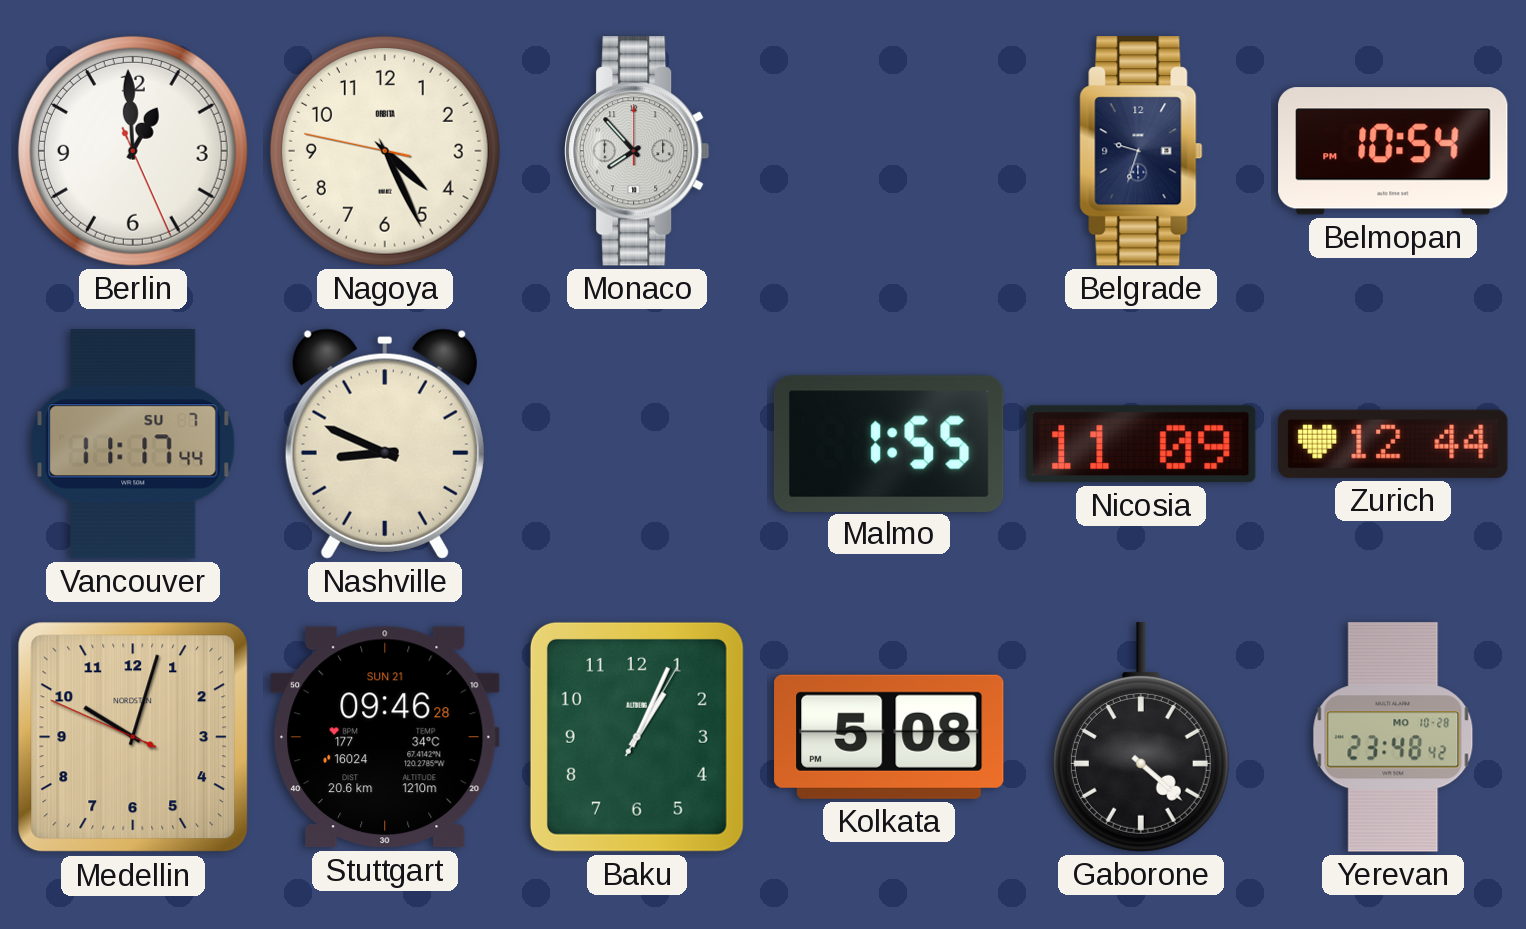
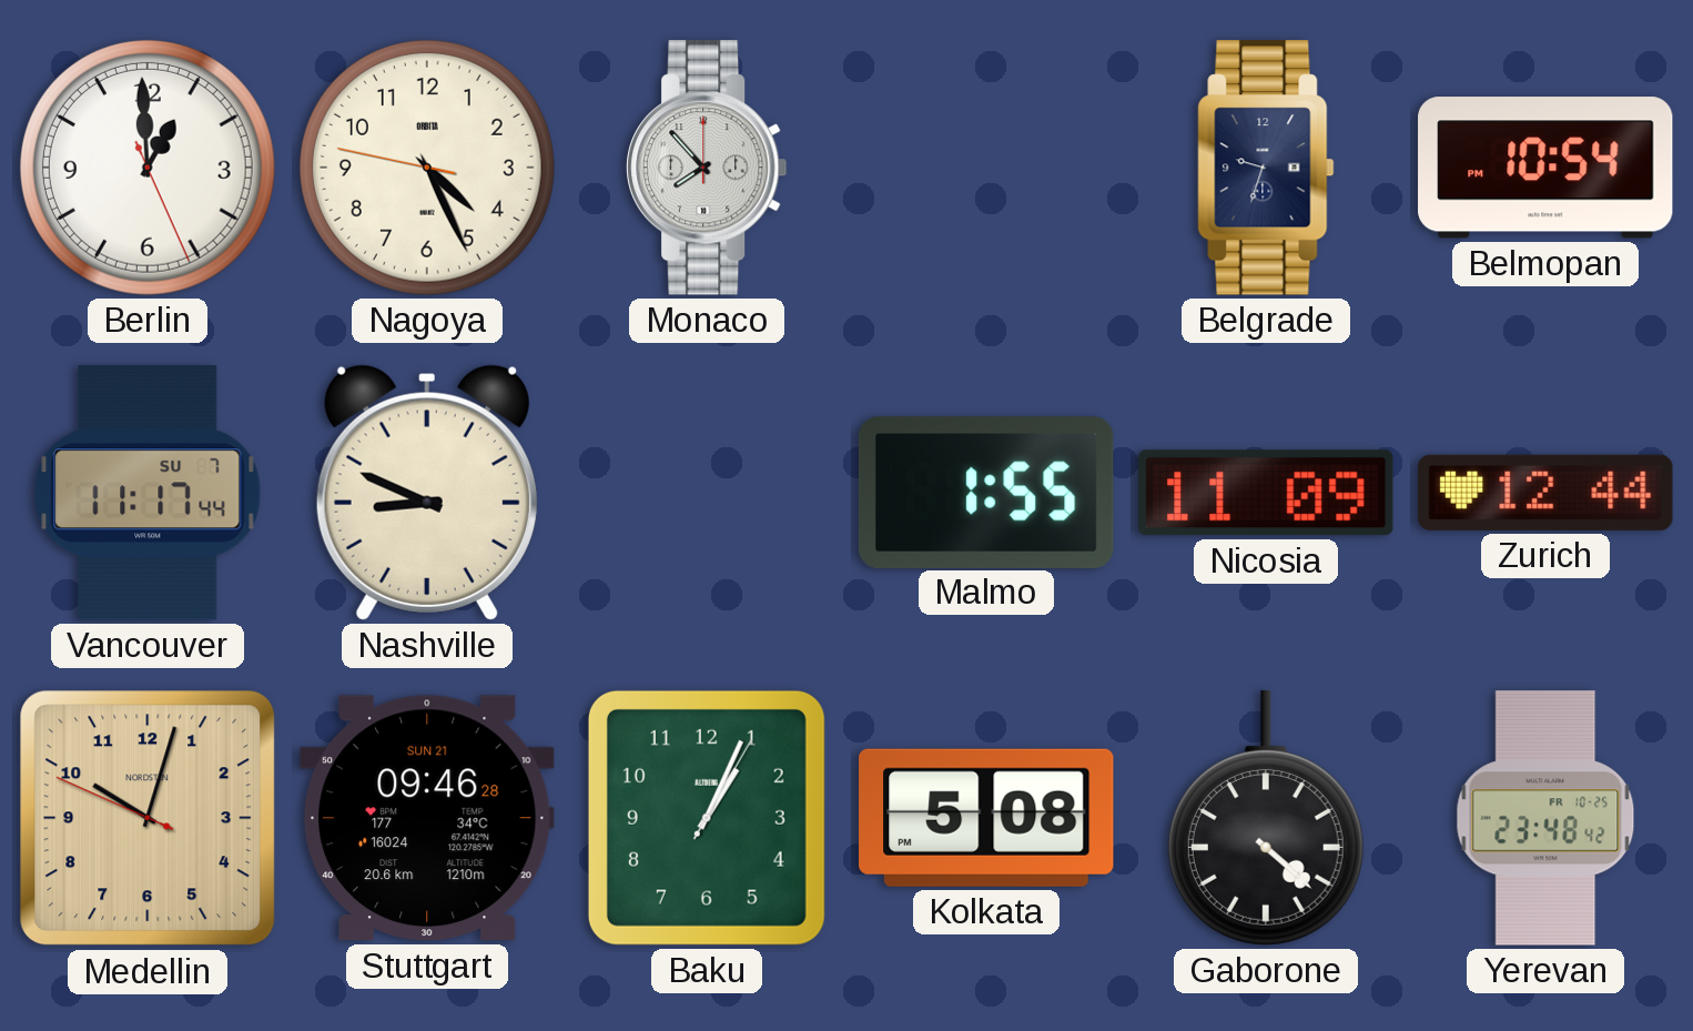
Yerevan date: MO 10-28 -> FR 10-25
